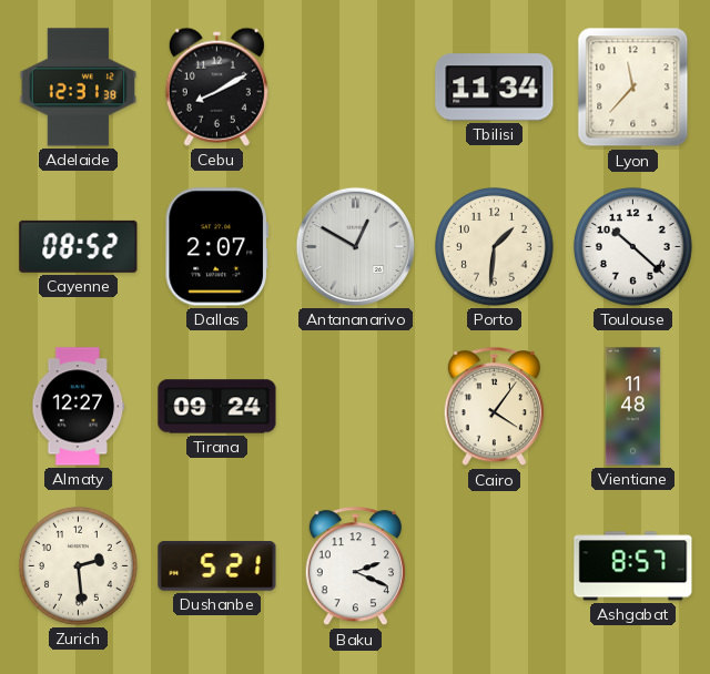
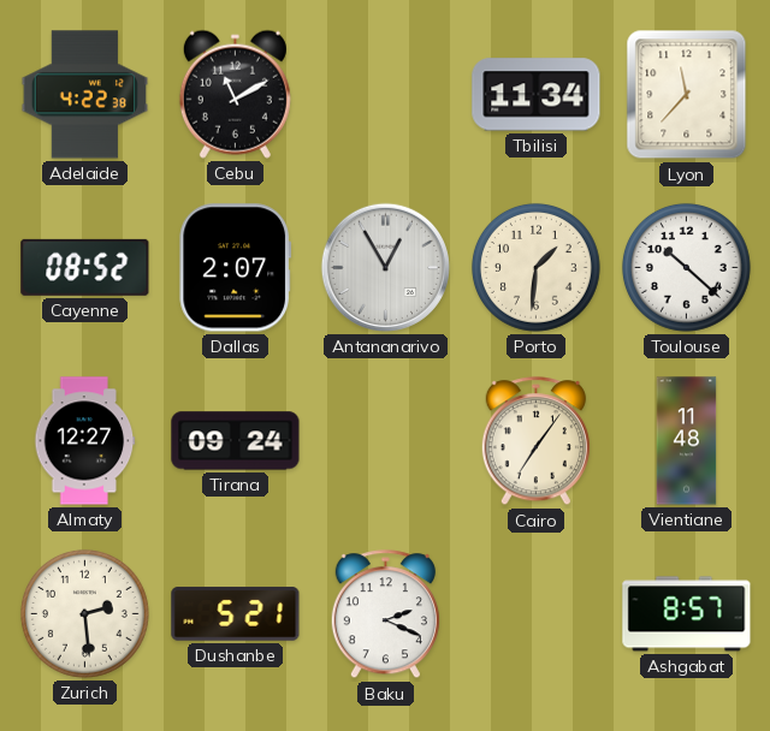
Adelaide: 12:31 -> 4:22
Cebu: 8:10 -> 11:10
Antananarivo: 12:50 -> 12:55
Cairo: 4:06 -> 7:06
